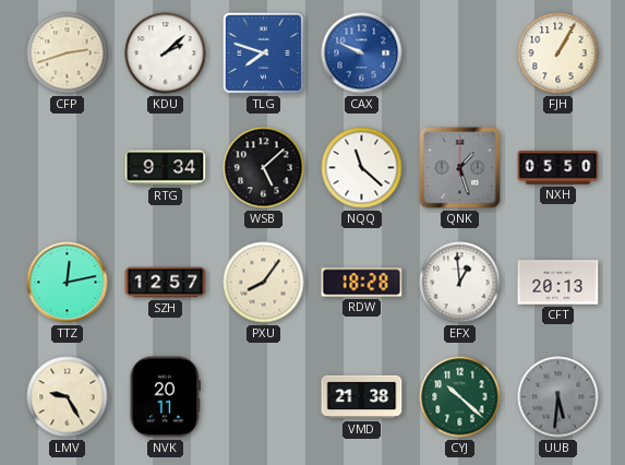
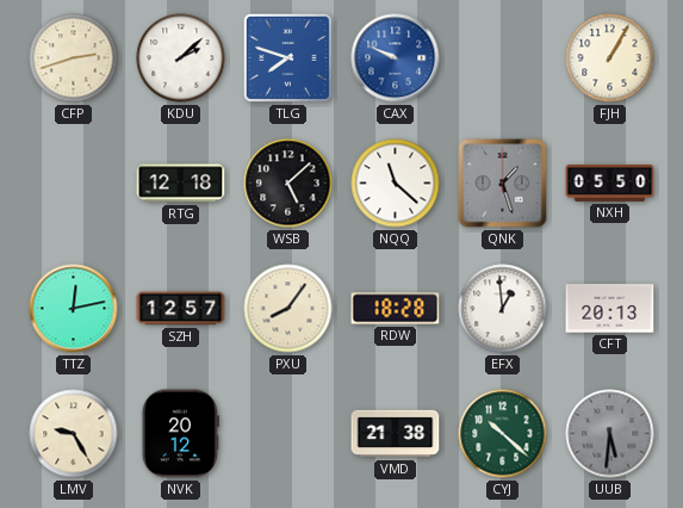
RTG: 9:34 -> 12:18
NVK: 20:11 -> 20:12
